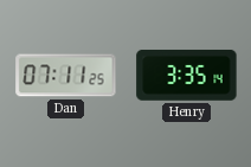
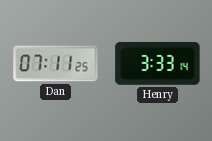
Henry: 3:35 -> 3:33
